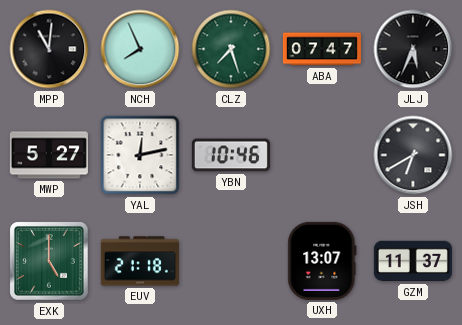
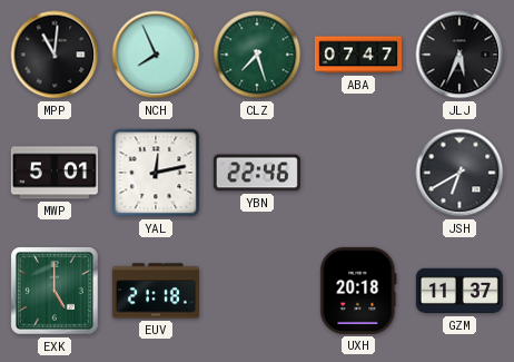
MWP: 5:27 -> 5:01
YBN: 10:46 -> 22:46
UXH: 13:07 -> 20:18
